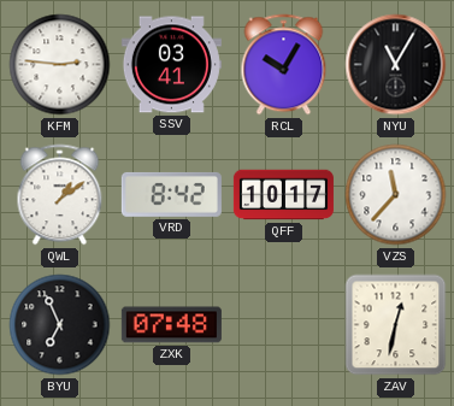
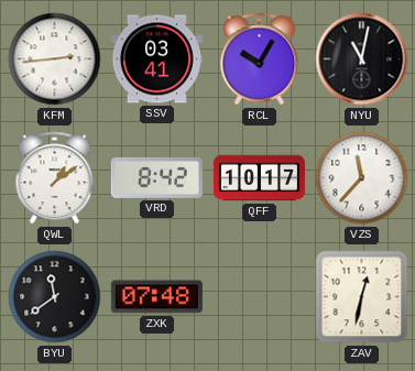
KFM: 2:46 -> 2:44
NYU: 11:05 -> 11:02
BYU: 6:56 -> 11:39
